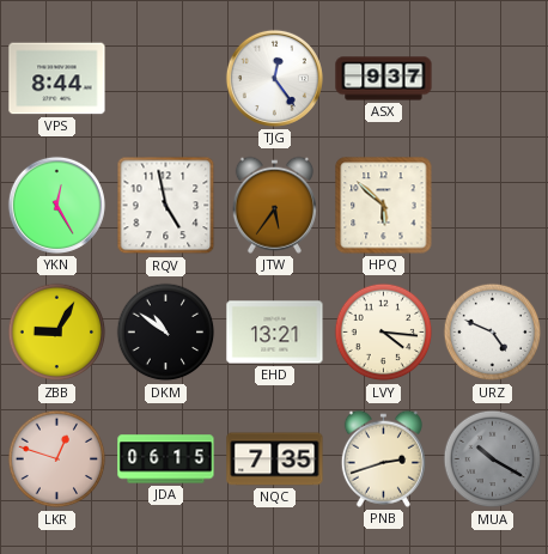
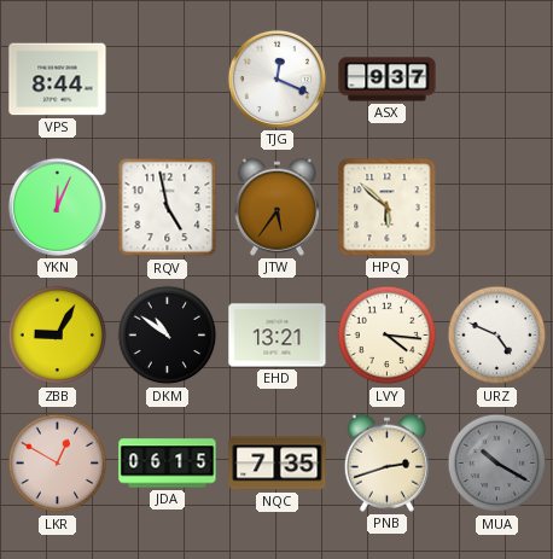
TJG: 12:24 -> 12:19
YKN: 12:25 -> 12:04
LKR: 12:48 -> 12:50
